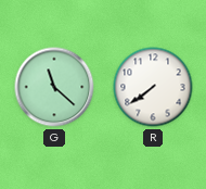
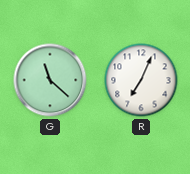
R: 7:39 -> 7:04
